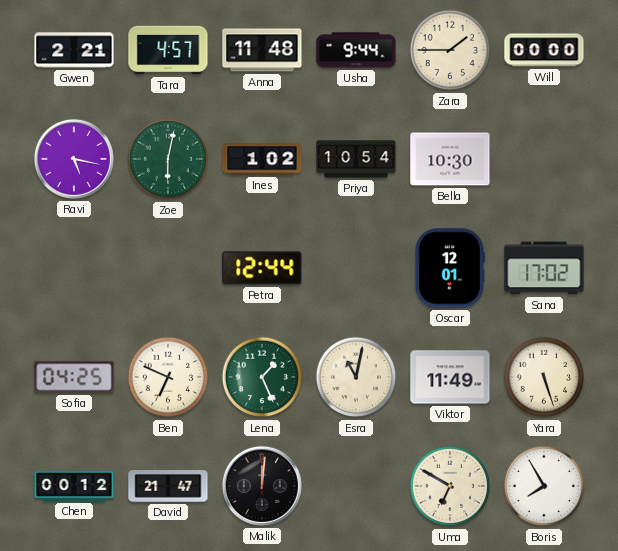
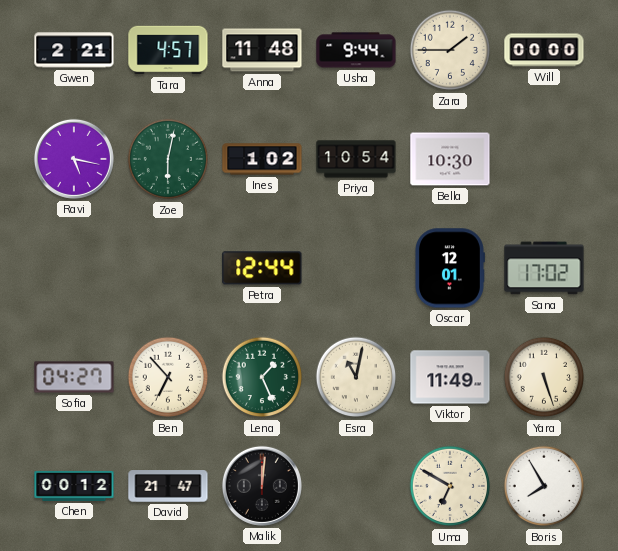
Sofia: 04:25 -> 04:27
Ben: 6:49 -> 6:53
